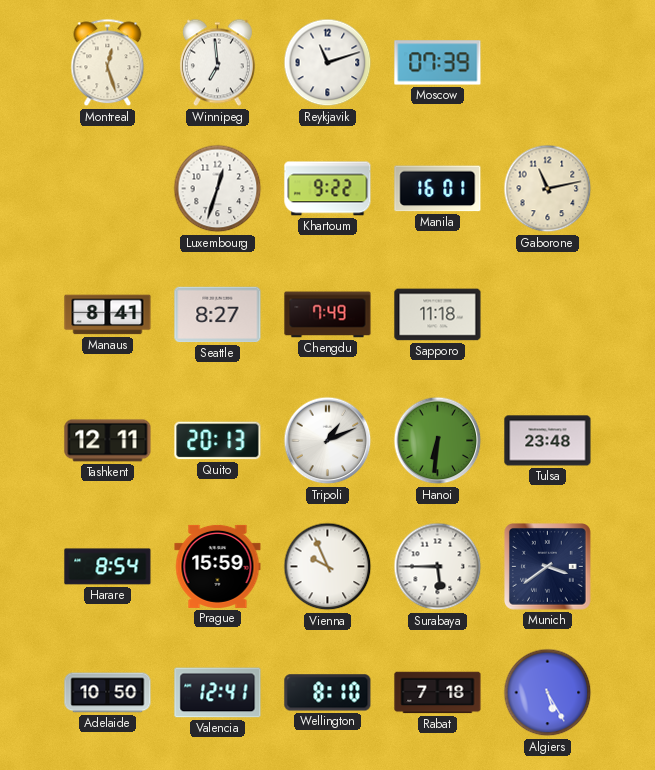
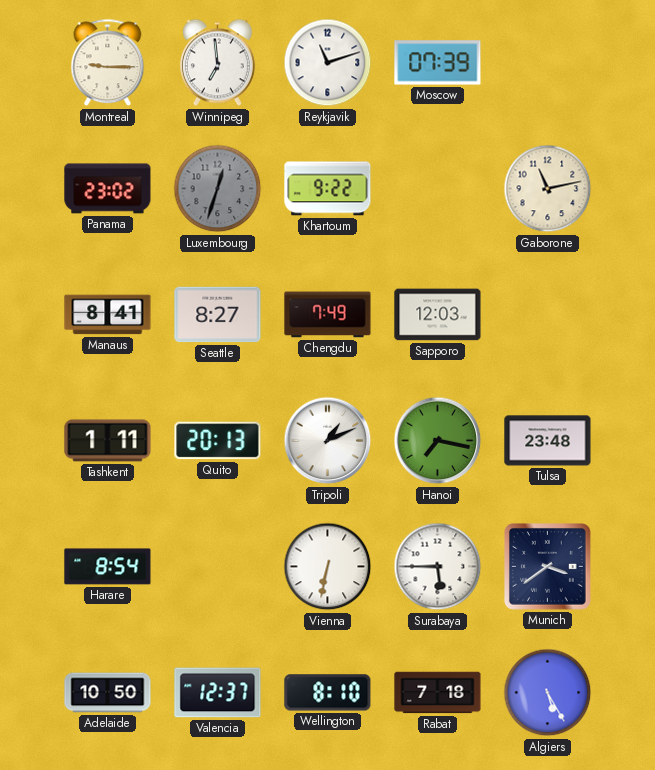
Montreal: 12:27 -> 9:15
Panama: none -> 23:02
Luxembourg dial: white -> grey
Manila: 16:01 -> none
Sapporo: 11:18 -> 12:03
Tashkent: 12:11 -> 1:11
Hanoi: 6:31 -> 7:17
Prague: 15:59 -> none
Vienna: 9:56 -> 6:32
Valencia: 12:41 -> 12:37
